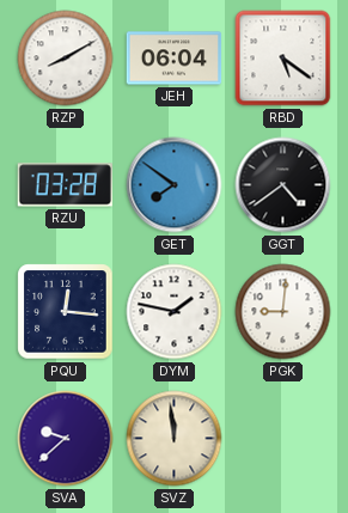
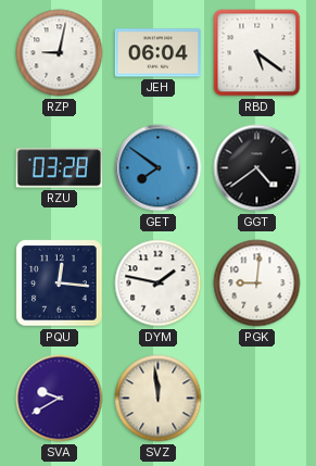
RZP: 8:10 -> 9:02
SVA: 9:38 -> 9:40
